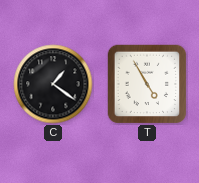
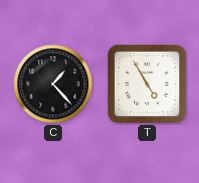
C: 1:21 -> 1:23
